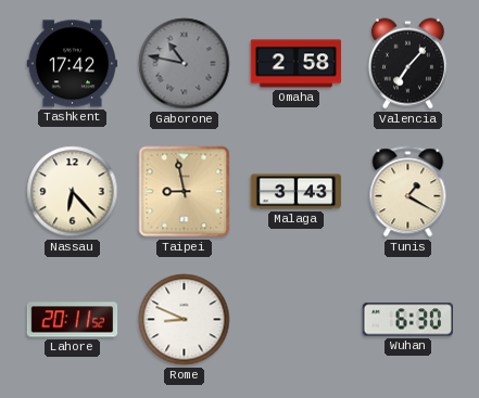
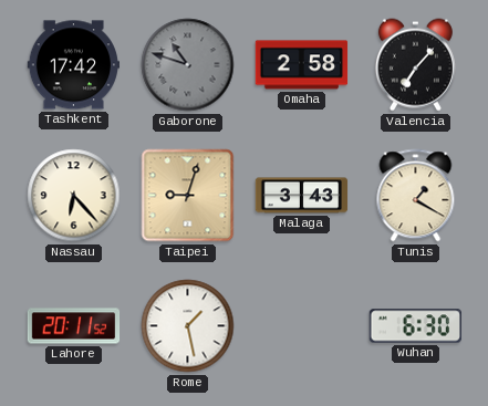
Gaborone: 10:47 -> 10:48
Taipei: 8:58 -> 9:03
Rome: 8:49 -> 1:28
